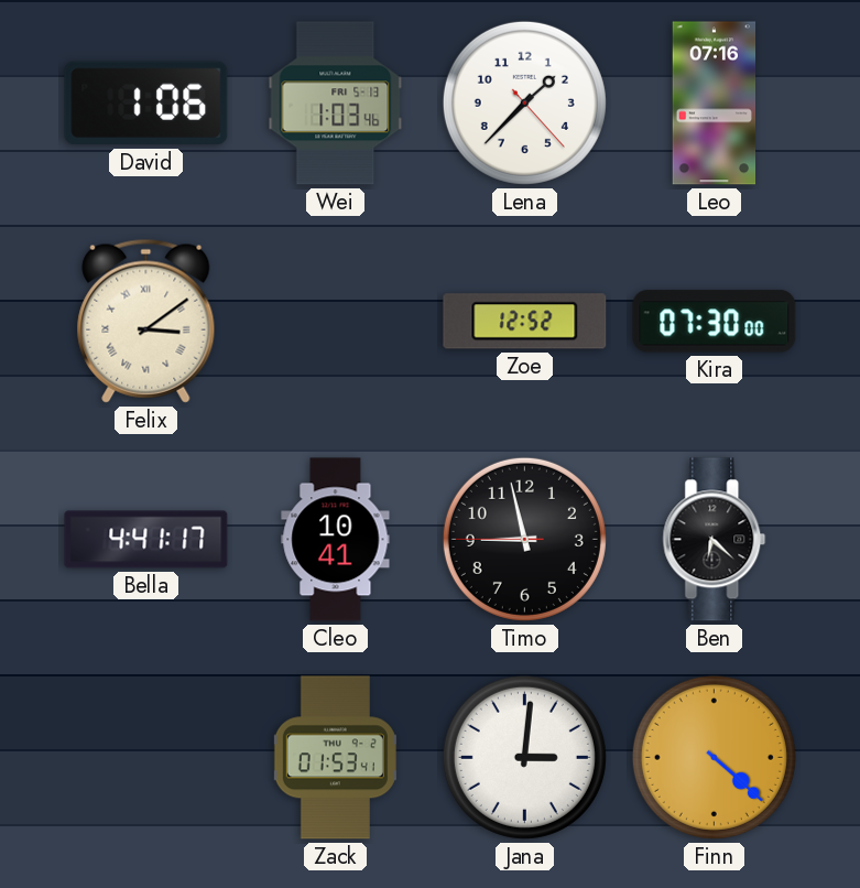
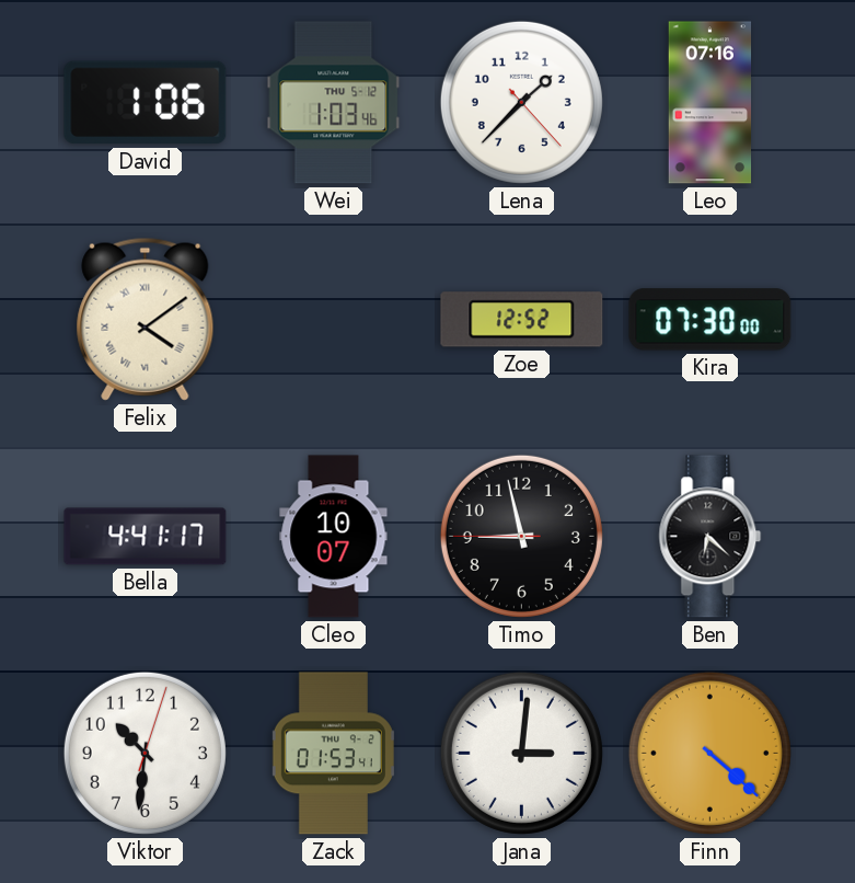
Wei date: FRI 5-13 -> THU 5-12
Felix: 3:09 -> 4:09
Cleo: 10:41 -> 10:07
Viktor: none -> 10:31
